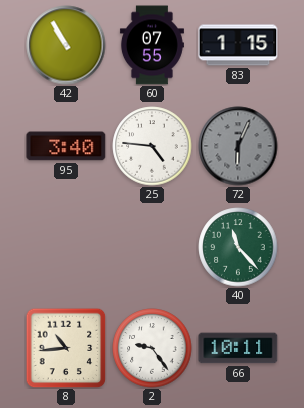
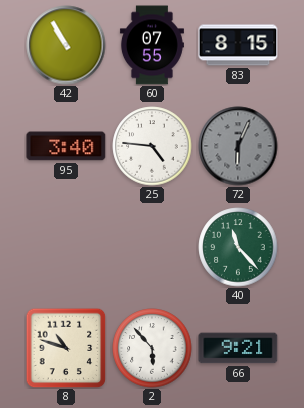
83: 1:15 -> 8:15
8: 10:44 -> 10:48
2: 9:24 -> 5:53
66: 10:11 -> 9:21
